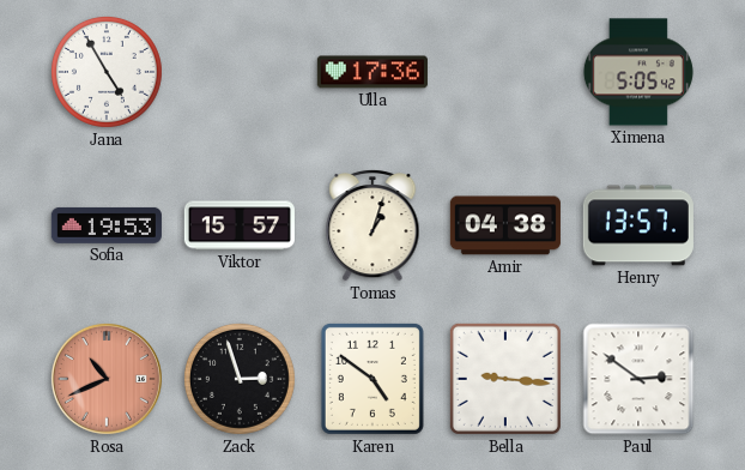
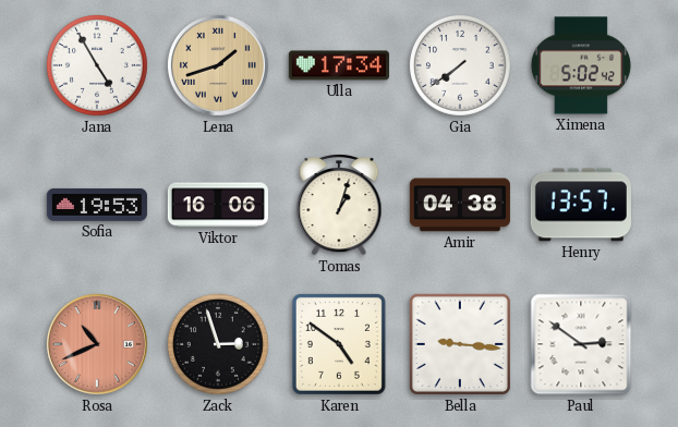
Lena: none -> 1:42
Ulla: 17:36 -> 17:34
Gia: none -> 7:39
Ximena: 5:05 -> 5:02
Viktor: 15:57 -> 16:06
